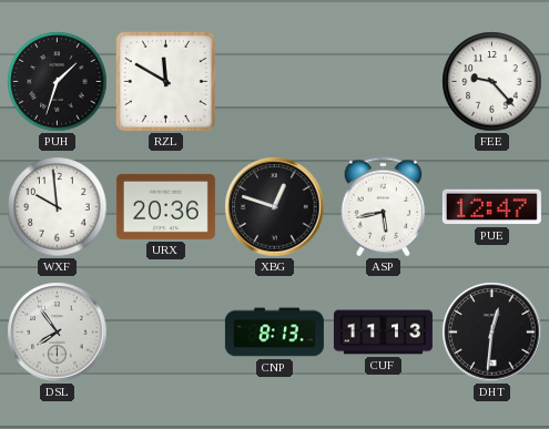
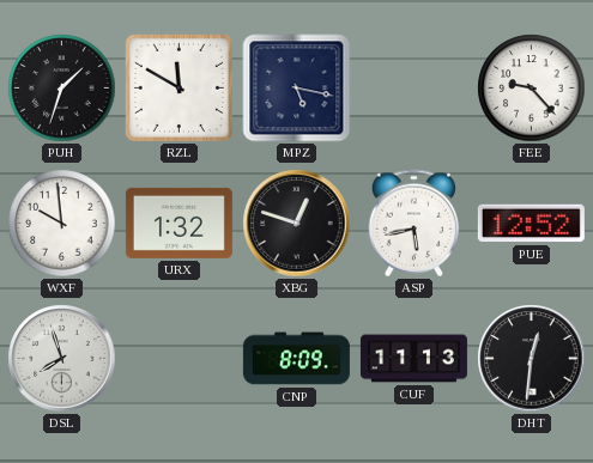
MPZ: none -> 5:17
URX: 20:36 -> 1:32
PUE: 12:47 -> 12:52
DSL: 7:54 -> 7:57
CNP: 8:13 -> 8:09
